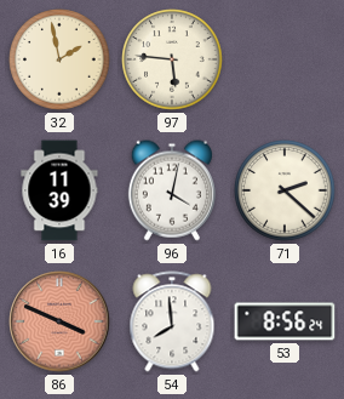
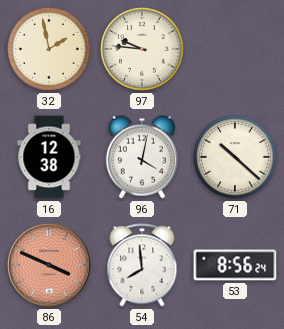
97: 5:46 -> 9:46
16: 11:39 -> 12:38
71: 2:22 -> 10:22
